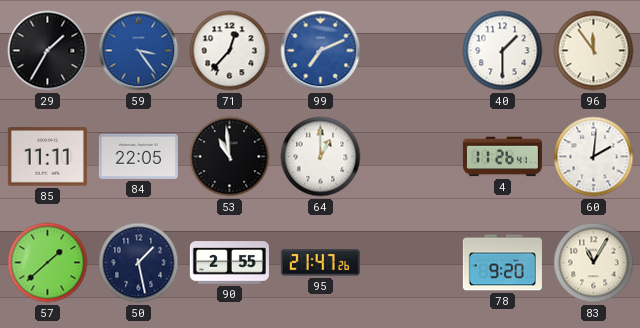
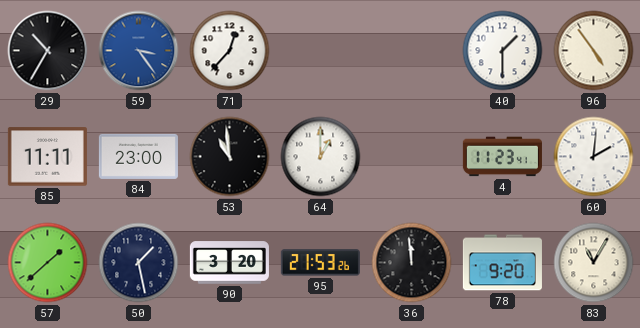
29: 1:35 -> 10:35
99: 7:11 -> none
96: 11:54 -> 4:54
84: 22:05 -> 23:00
4: 11:26 -> 11:23
90: 2:55 -> 3:20
95: 21:47 -> 21:53
36: none -> 11:59
